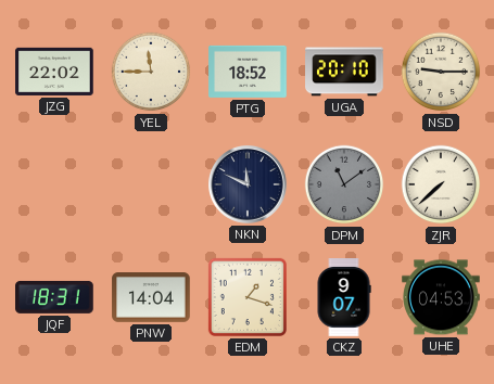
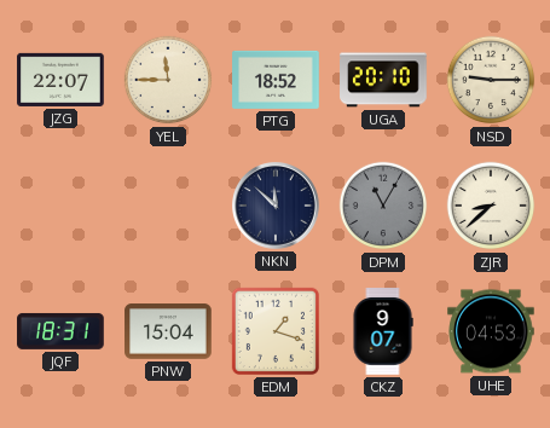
JZG: 22:02 -> 22:07
NKN: 11:49 -> 11:52
DPM: 11:09 -> 11:05
ZJR: 7:38 -> 8:38
PNW: 14:04 -> 15:04
